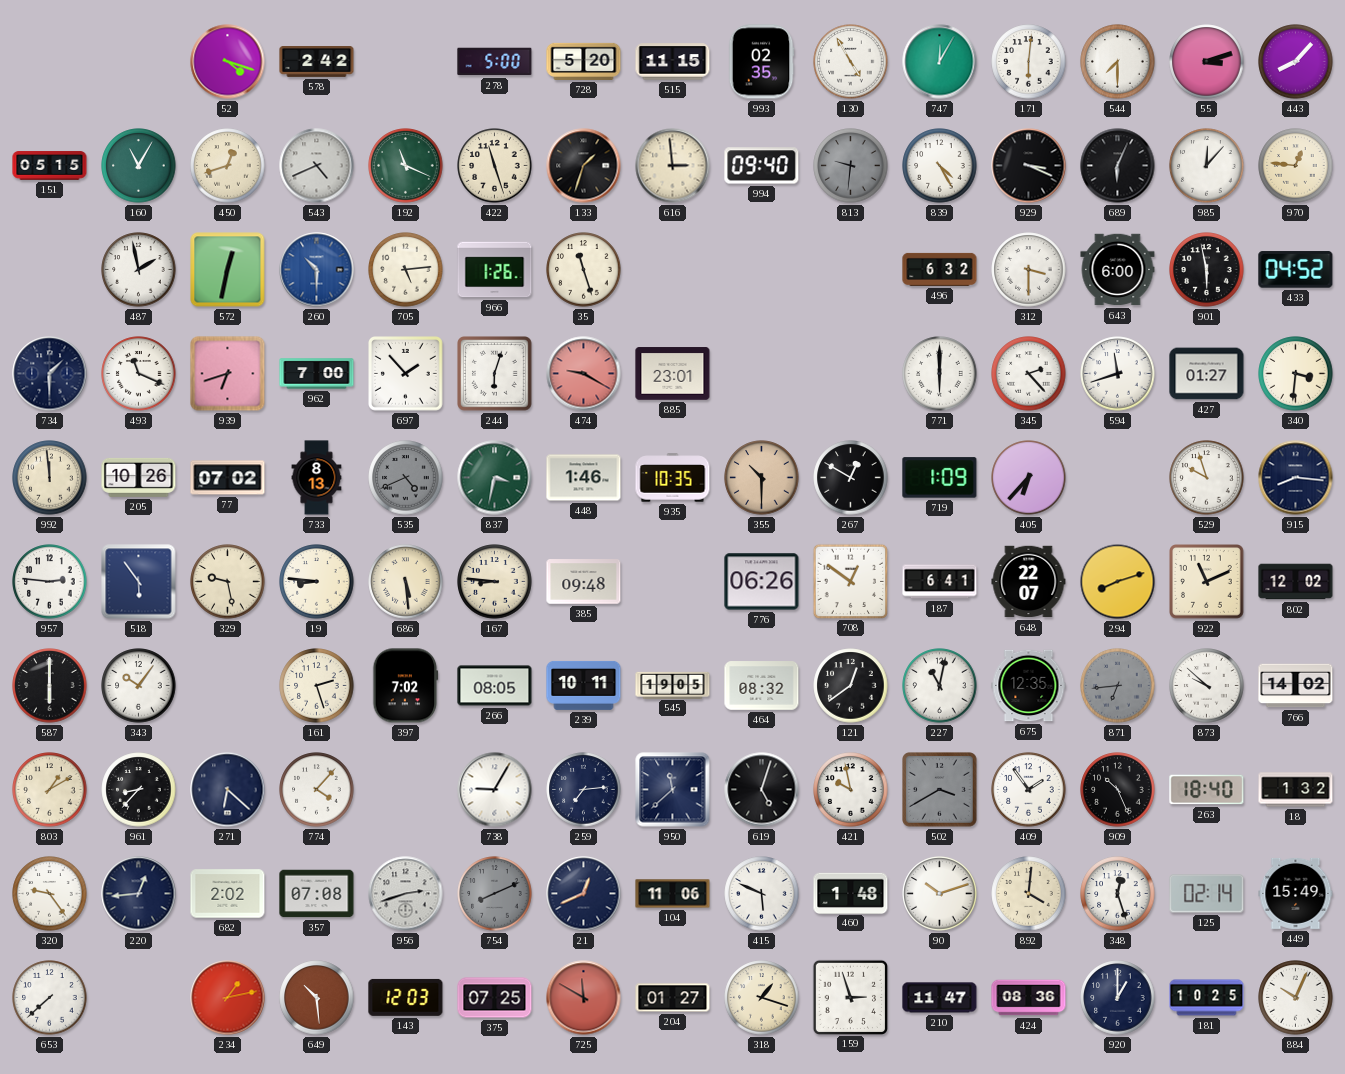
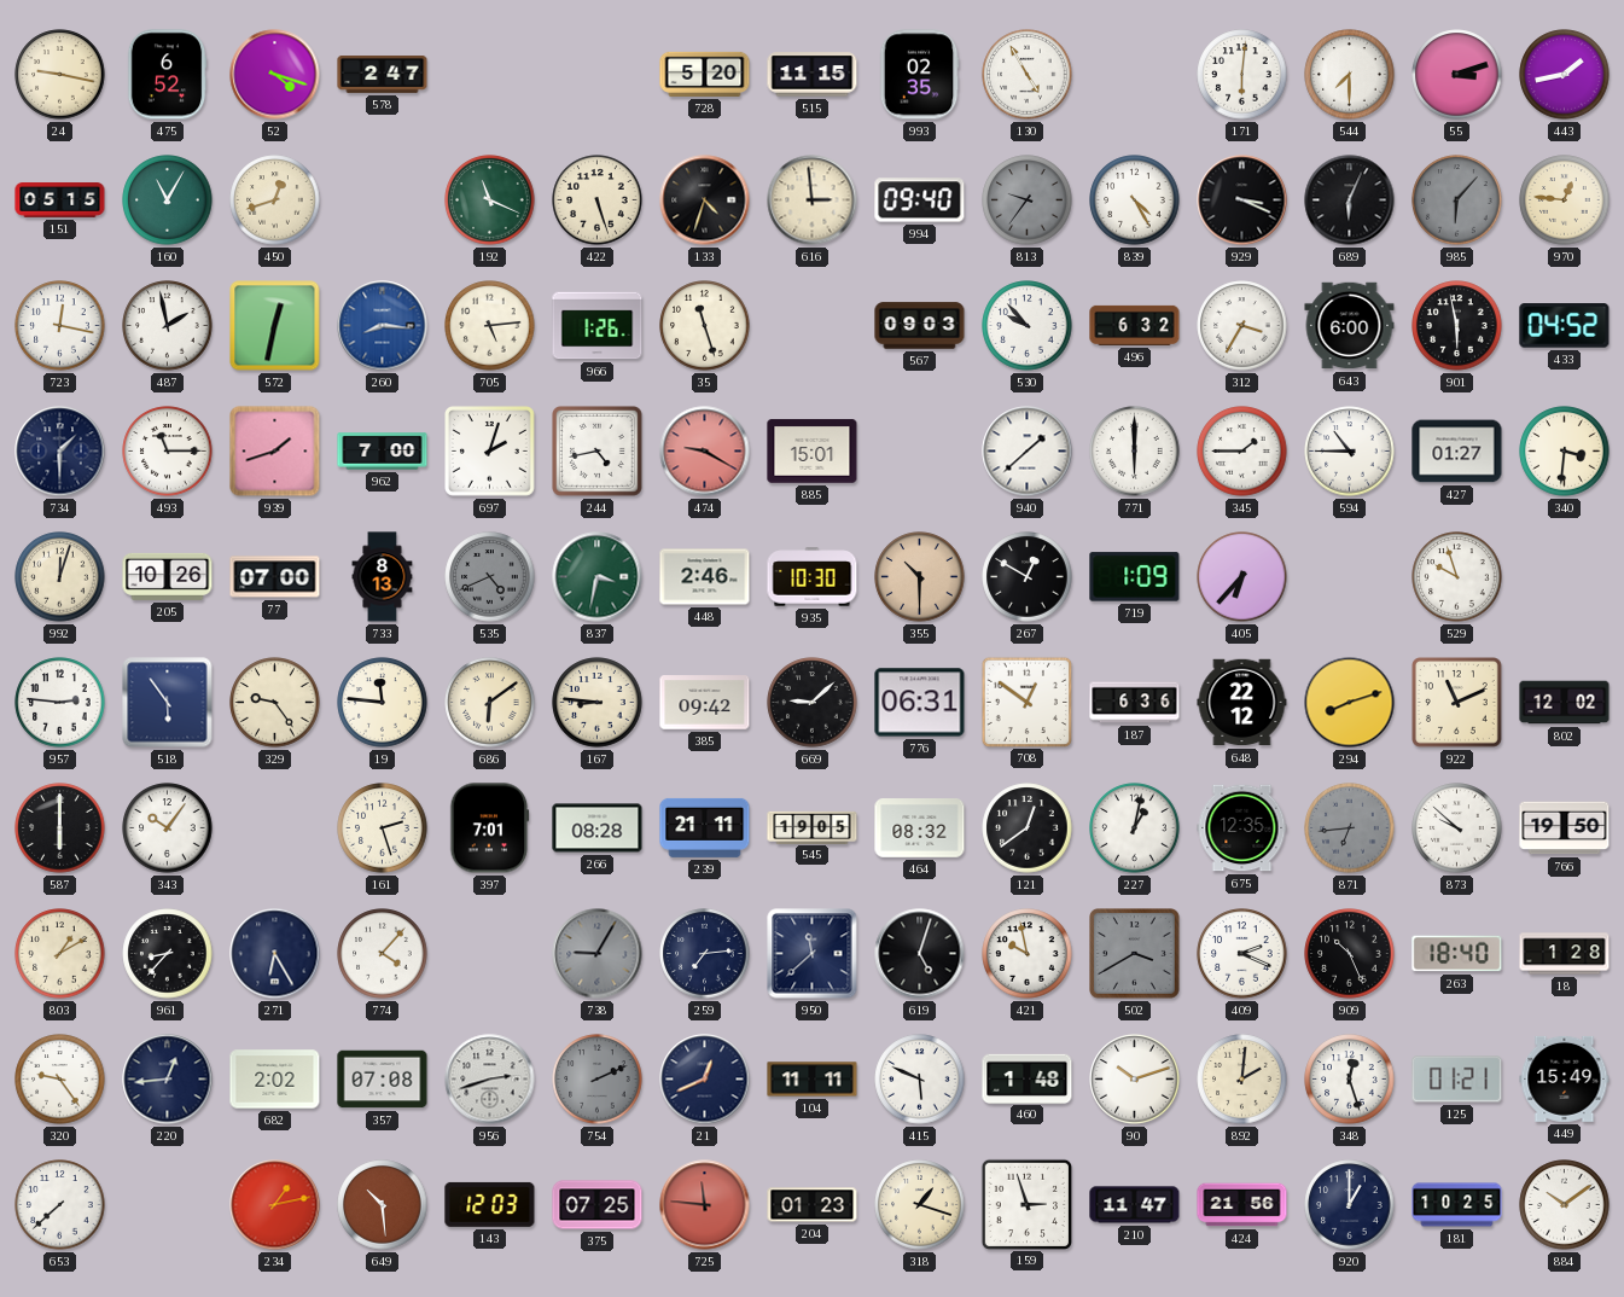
24: none -> 9:17
475: none -> 6:52
578: 2:42 -> 2:47
278: 5:00 -> none
747: 12:05 -> none
443: 8:07 -> 1:43
543: 4:41 -> none
422: 11:27 -> 5:27
133: 1:33 -> 4:33
813: 9:31 -> 9:36
985: 12:07 -> 6:07
985 dial: white -> grey
723: none -> 12:17
260: 10:30 -> 8:16
567: none -> 09:03
530: none -> 9:53
312: 3:30 -> 3:35
493: 11:19 -> 11:15
939: 6:42 -> 1:42
697: 1:53 -> 2:03
244: 6:03 -> 4:43
885: 23:01 -> 15:01
940: none -> 1:38
345: 2:23 -> 1:45
594: 11:42 -> 10:45
992: 11:59 -> 12:03
77: 07:02 -> 07:00
448: 1:46 -> 2:46
935: 10:35 -> 10:30
915: 8:16 -> none
329: 9:28 -> 9:24
19: 8:46 -> 11:46
686: 5:29 -> 6:09
385: 09:48 -> 09:42
669: none -> 9:08
776: 06:26 -> 06:31
187: 6:41 -> 6:36
648: 22:07 -> 22:12
397: 7:02 -> 7:01
266: 08:05 -> 08:28
239: 10:11 -> 21:11
227: 11:02 -> 1:02
766: 14:02 -> 19:50
271: 6:22 -> 6:25
738 dial: white -> grey
409: 1:54 -> 2:19
18: 1:32 -> 1:28
754: 8:11 -> 2:11
104: 11:06 -> 11:11
892: 4:01 -> 2:01
125: 02:14 -> 01:21
725: 11:50 -> 11:46
204: 01:27 -> 01:23
424: 08:36 -> 21:56
884: 10:04 -> 10:09
